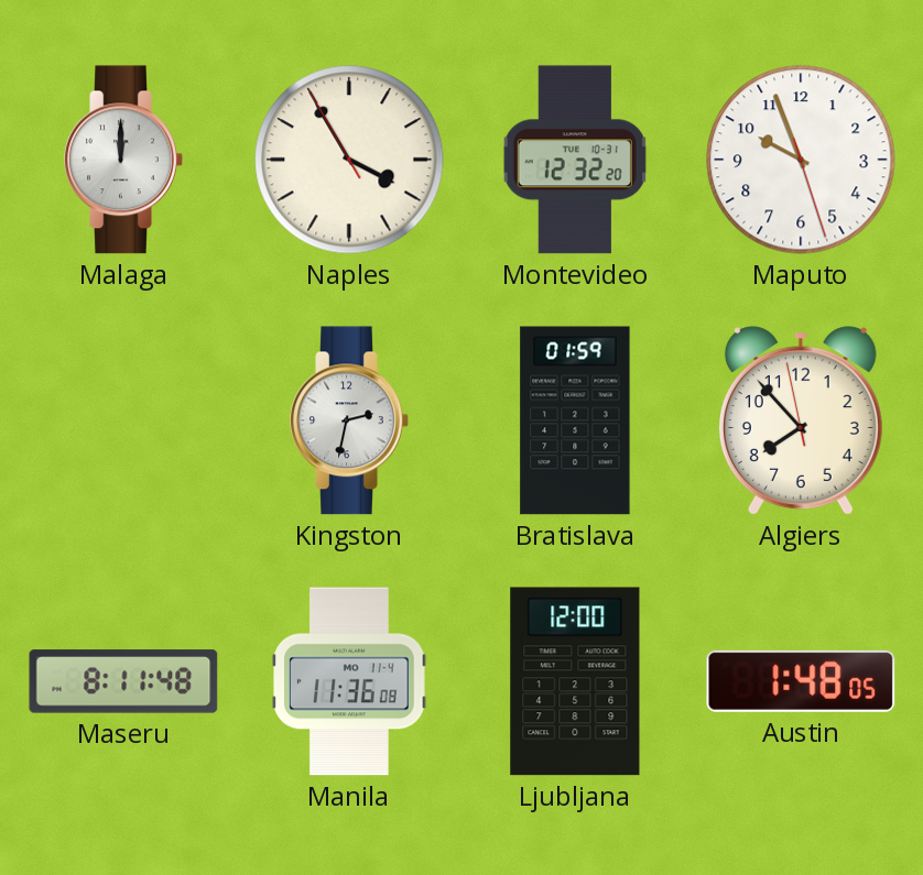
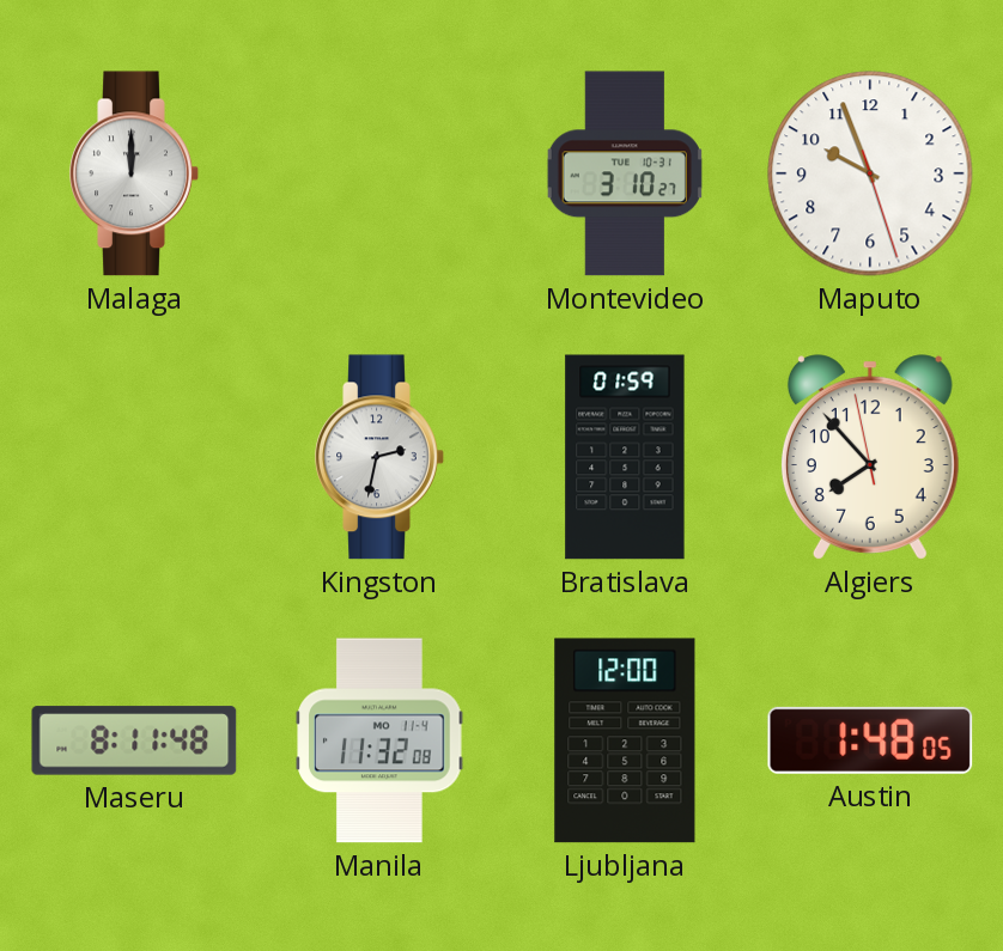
Naples: 3:54 -> none
Montevideo: 12:32 -> 3:10
Manila: 11:36 -> 11:32
